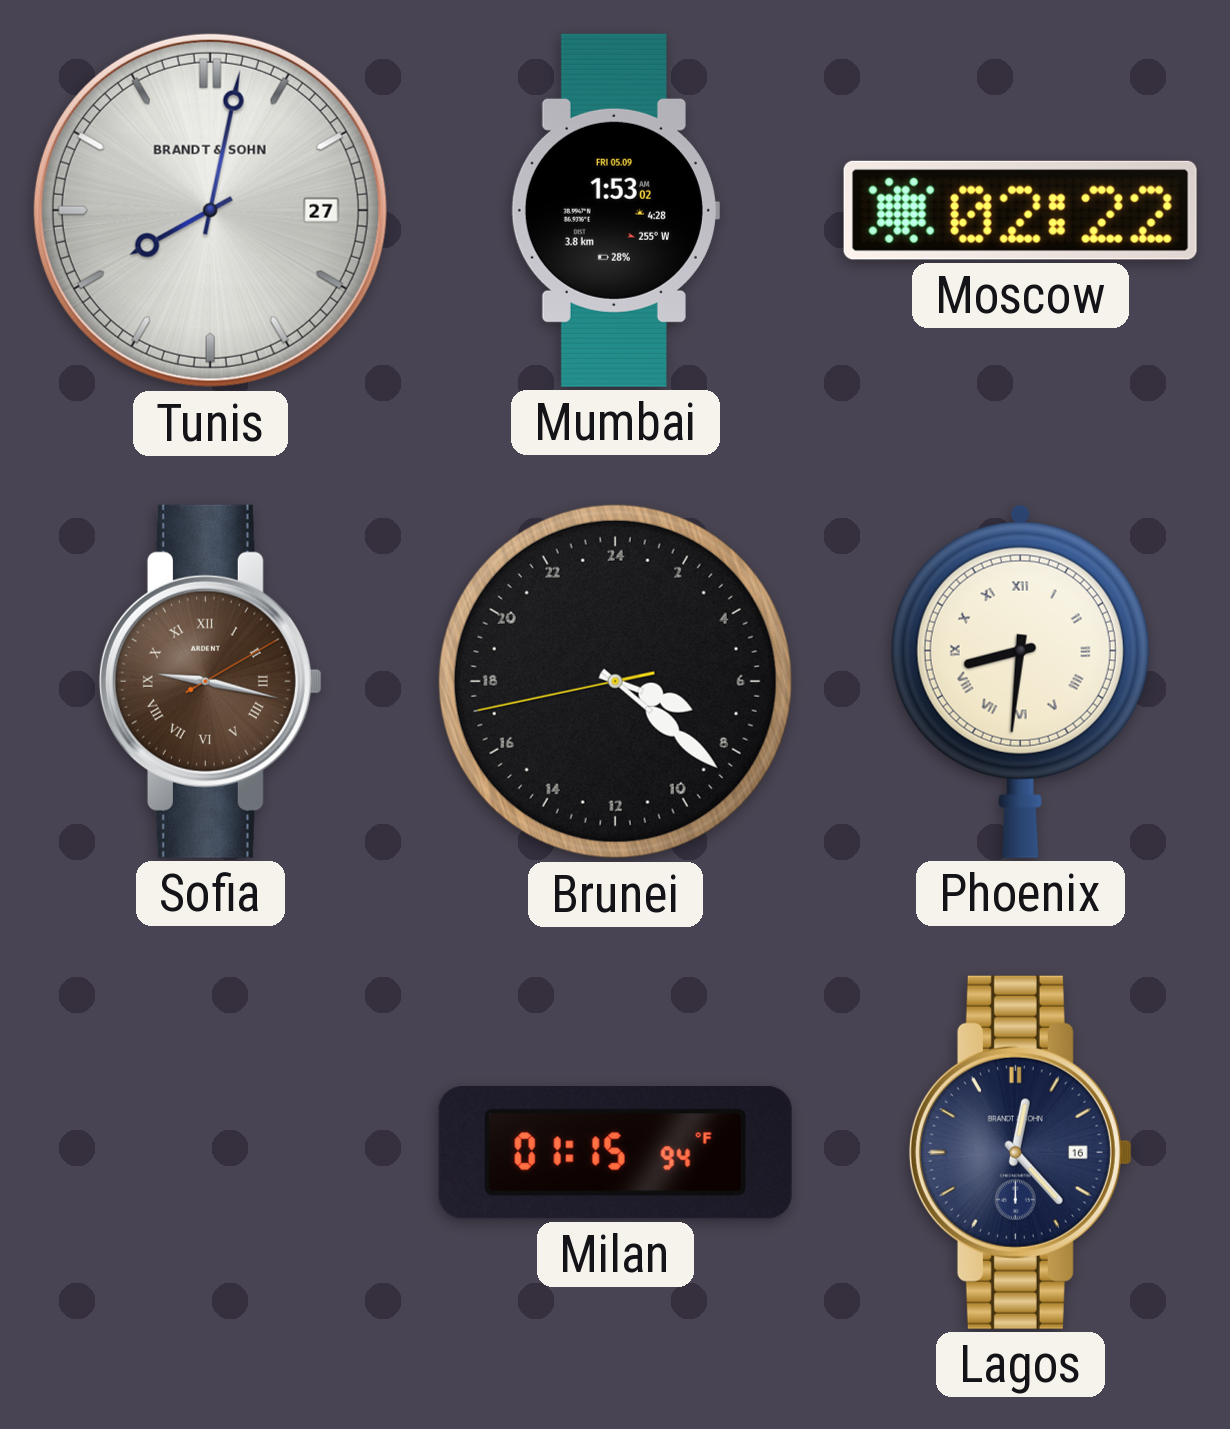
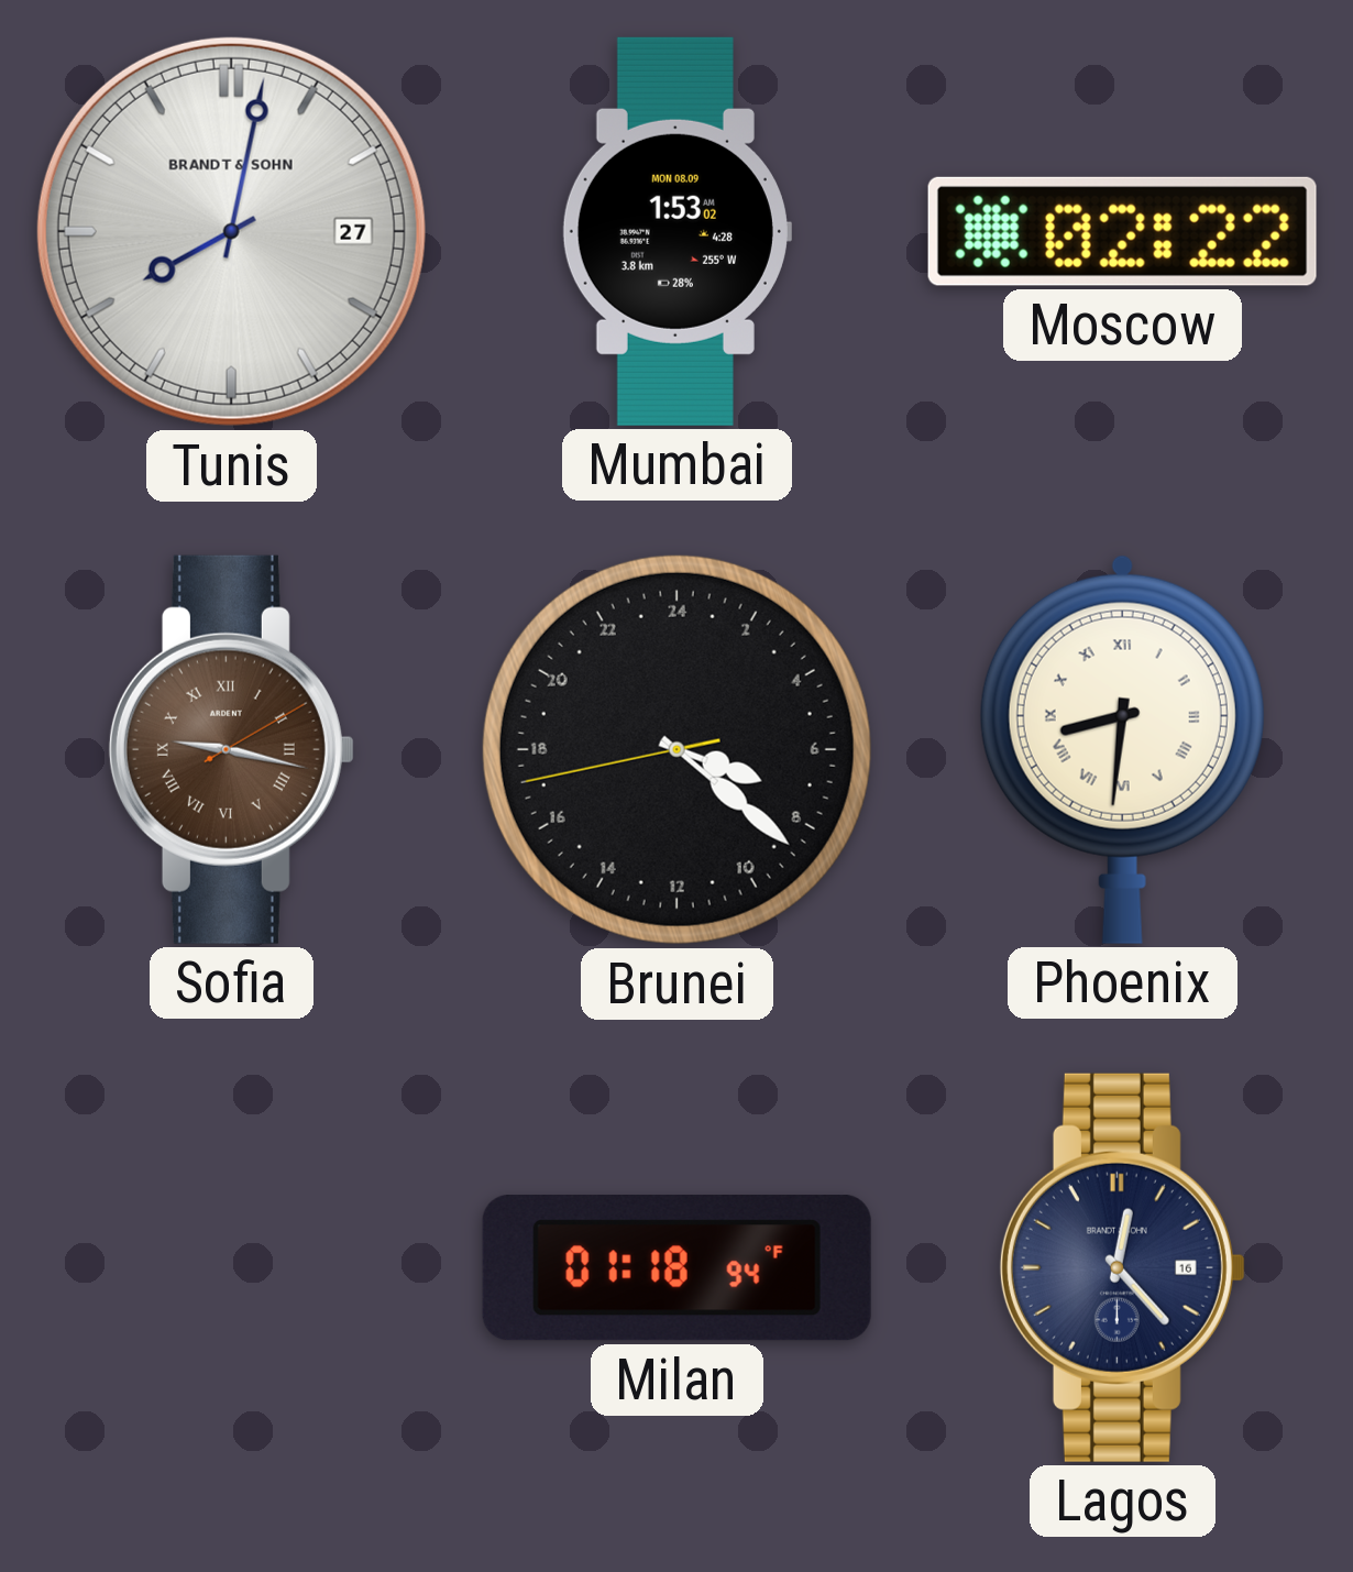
Mumbai date: FRI 05.09 -> MON 08.09
Milan: 01:15 -> 01:18
